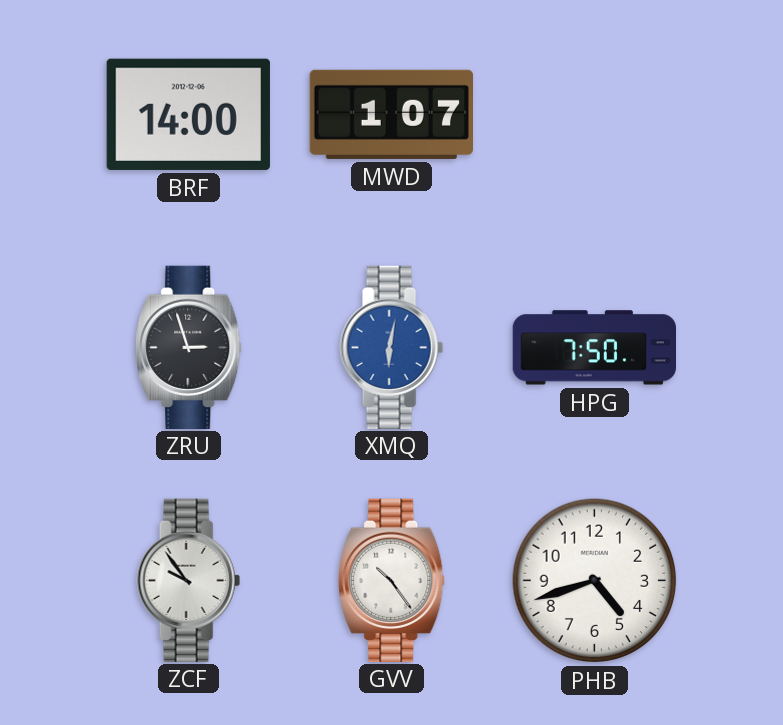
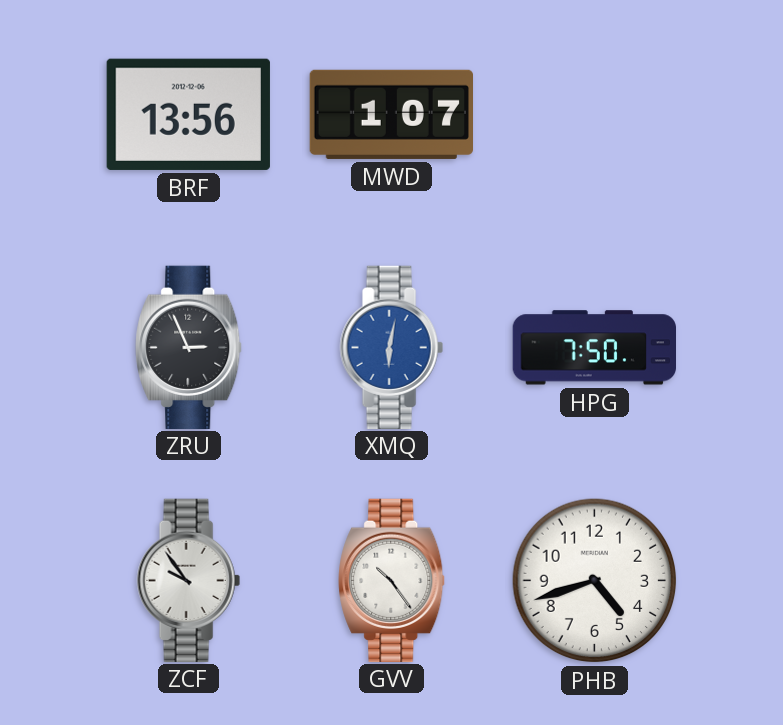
BRF: 14:00 -> 13:56
ZRU: 2:57 -> 2:56
